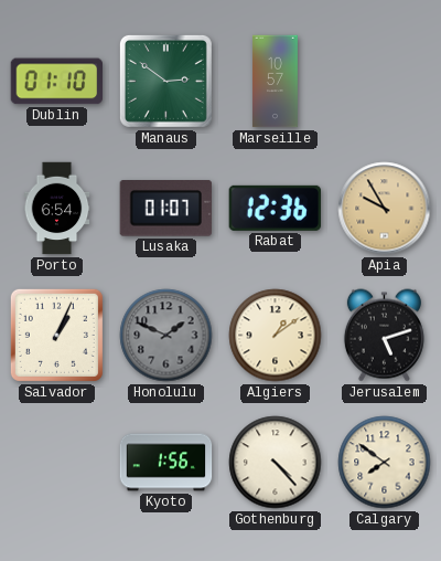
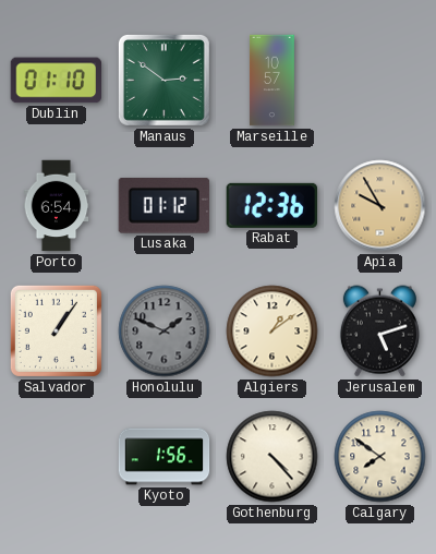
Lusaka: 01:07 -> 01:12
Salvador: 1:04 -> 1:06
